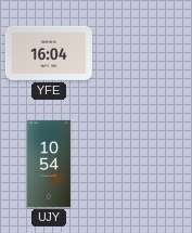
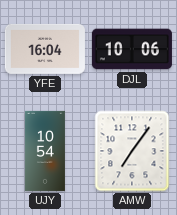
DJL: none -> 10:06
AMW: none -> 7:06
